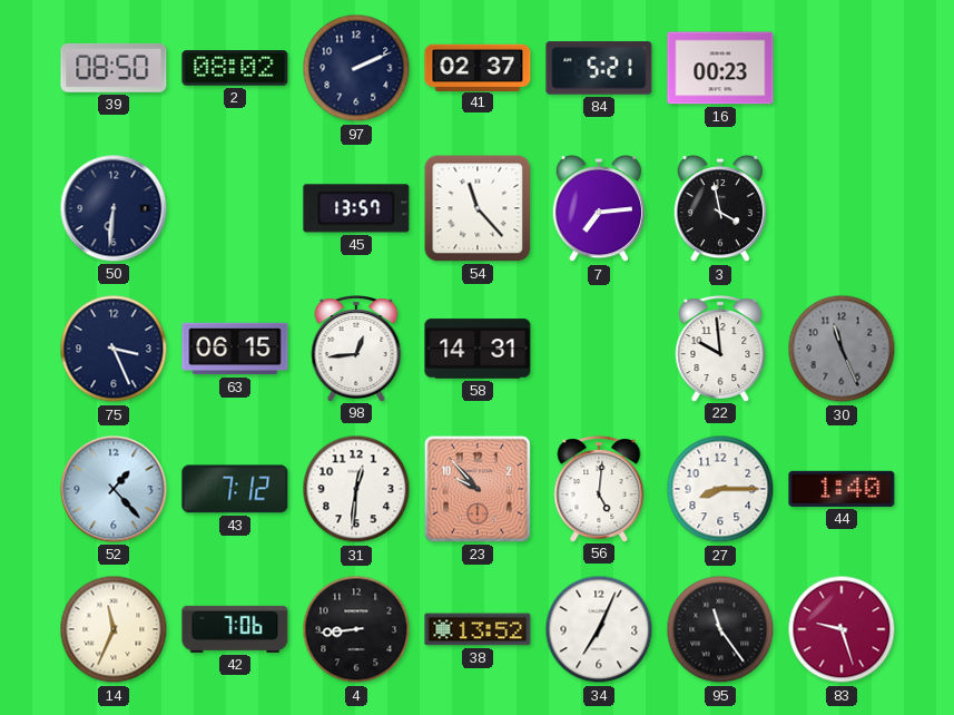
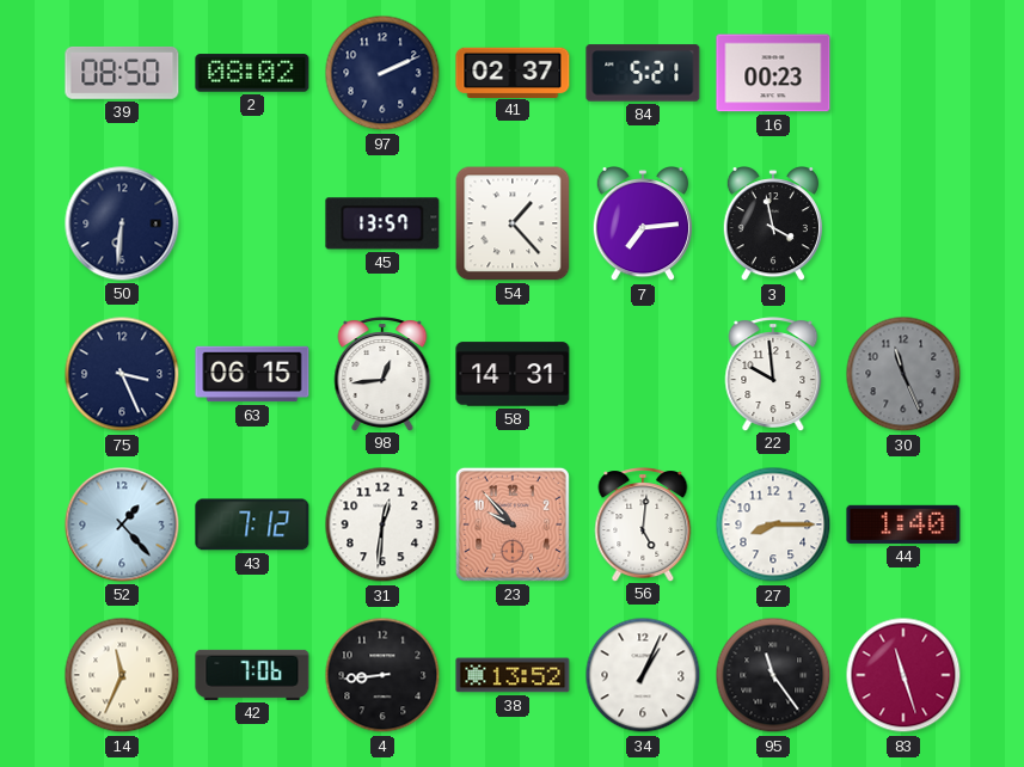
54: 11:23 -> 1:23
34: 7:04 -> 1:04
83: 9:27 -> 11:27
